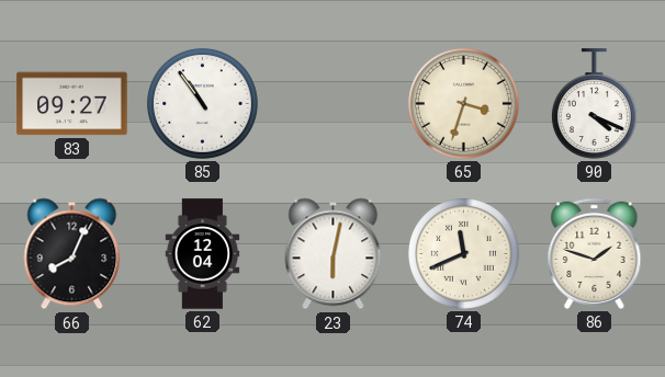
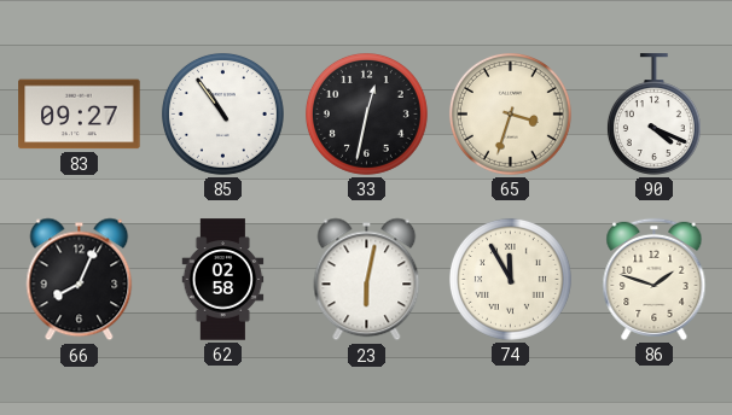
33: none -> 12:32
62: 12:04 -> 02:58
74: 11:41 -> 11:55
